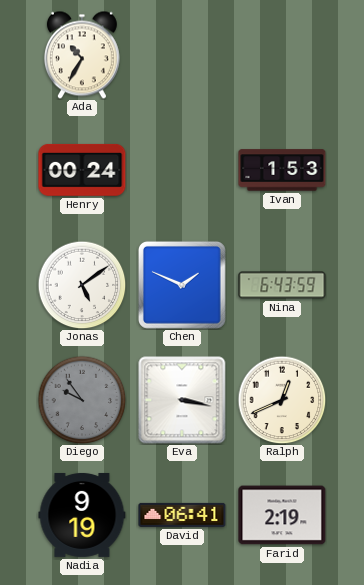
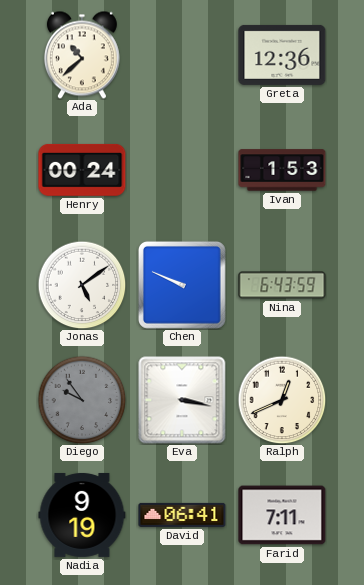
Ada: 10:35 -> 10:38
Greta: none -> 12:36
Chen: 1:49 -> 9:49
Farid: 2:19 -> 7:11
